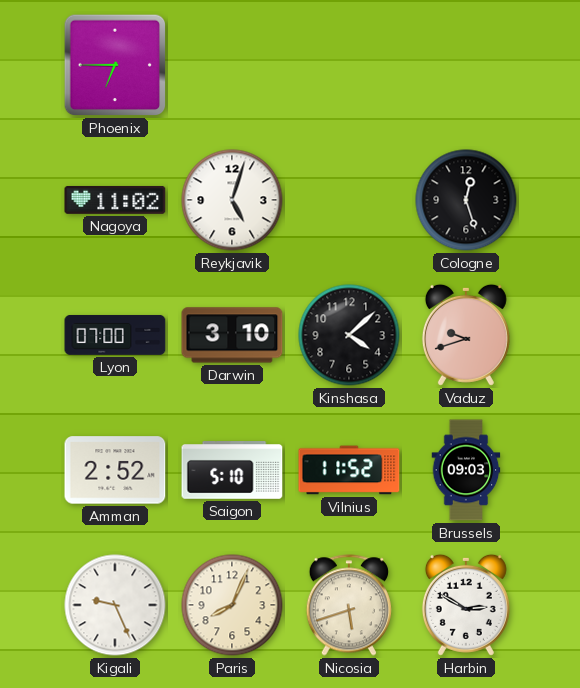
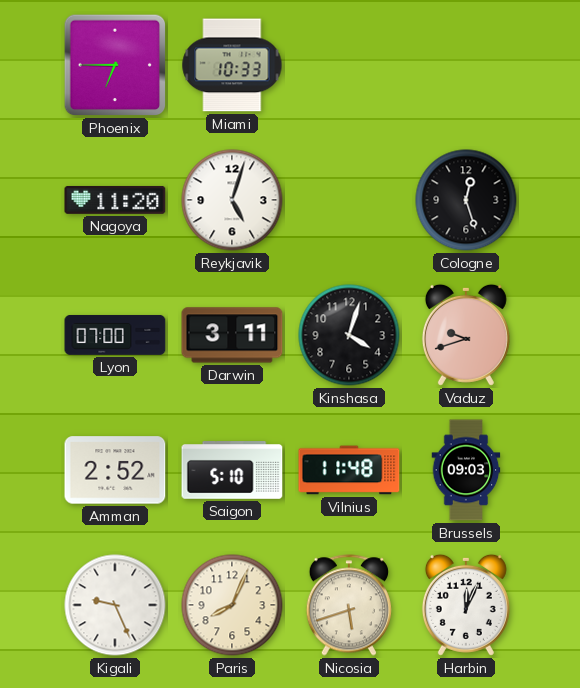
Miami: none -> 10:33
Nagoya: 11:02 -> 11:20
Darwin: 3:10 -> 3:11
Kinshasa: 4:08 -> 4:03
Vilnius: 11:52 -> 11:48
Harbin: 2:50 -> 12:04
